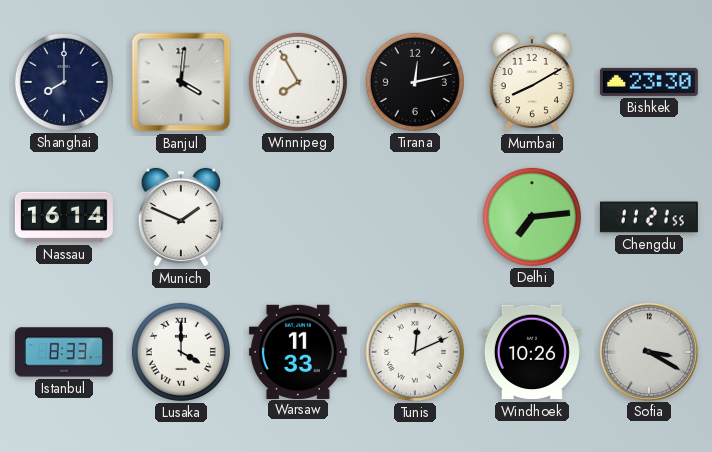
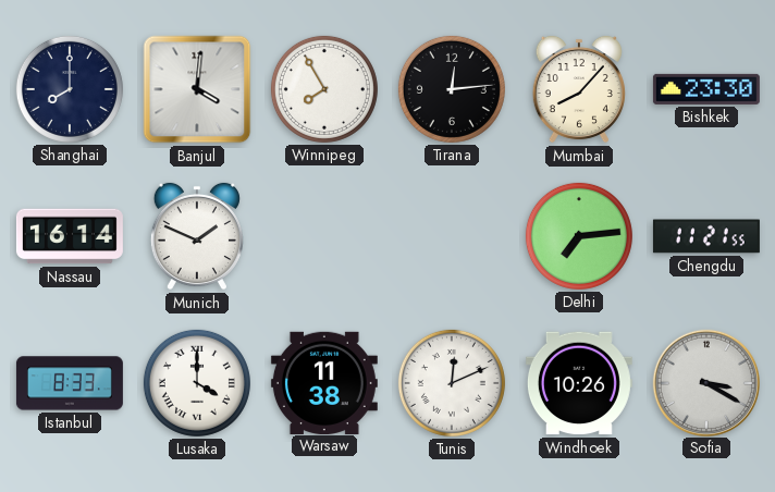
Tirana: 12:13 -> 12:14
Mumbai: 8:10 -> 8:07
Warsaw: 11:33 -> 11:38
